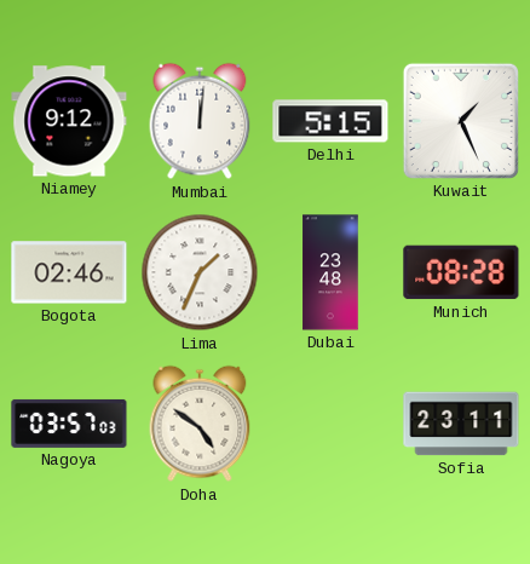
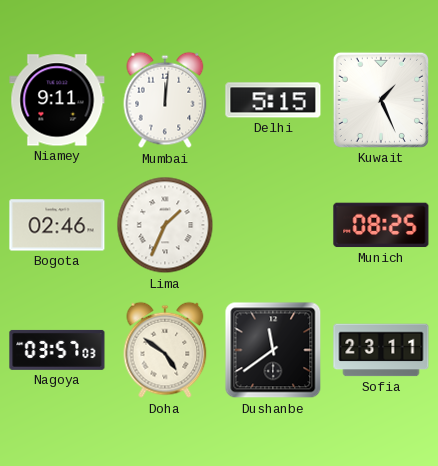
Niamey: 9:12 -> 9:11
Dubai: 23:48 -> none
Munich: 08:28 -> 08:25
Dushanbe: none -> 11:39
